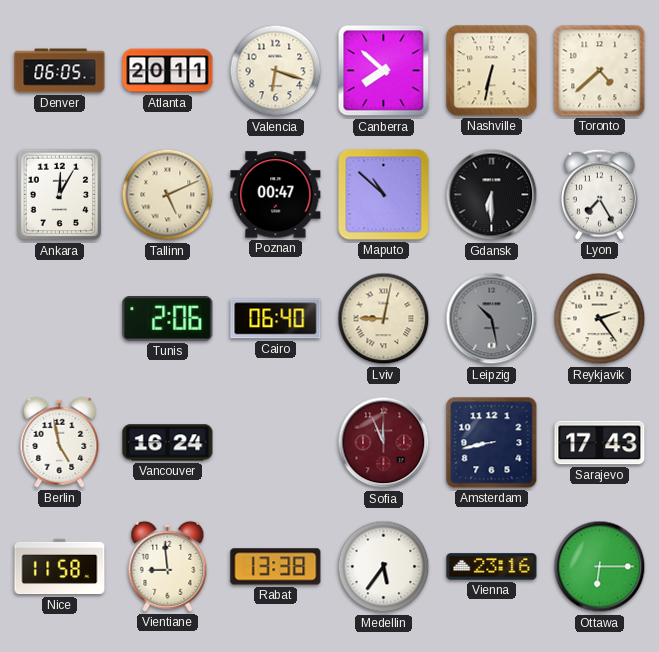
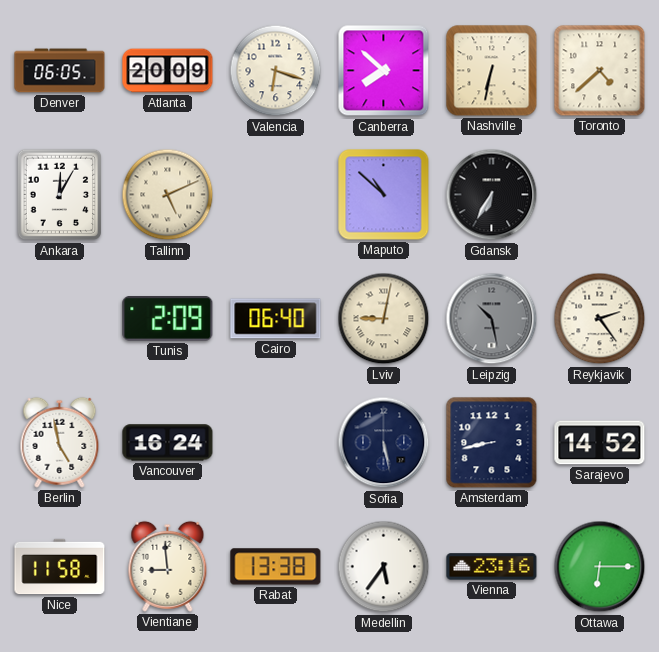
Atlanta: 20:11 -> 20:09
Poznan: 00:47 -> none
Gdansk: 6:30 -> 6:35
Lyon: 7:25 -> none
Tunis: 2:06 -> 2:09
Sofia: 11:56 -> 5:28
Sofia dial: burgundy -> navy
Sarajevo: 17:43 -> 14:52
